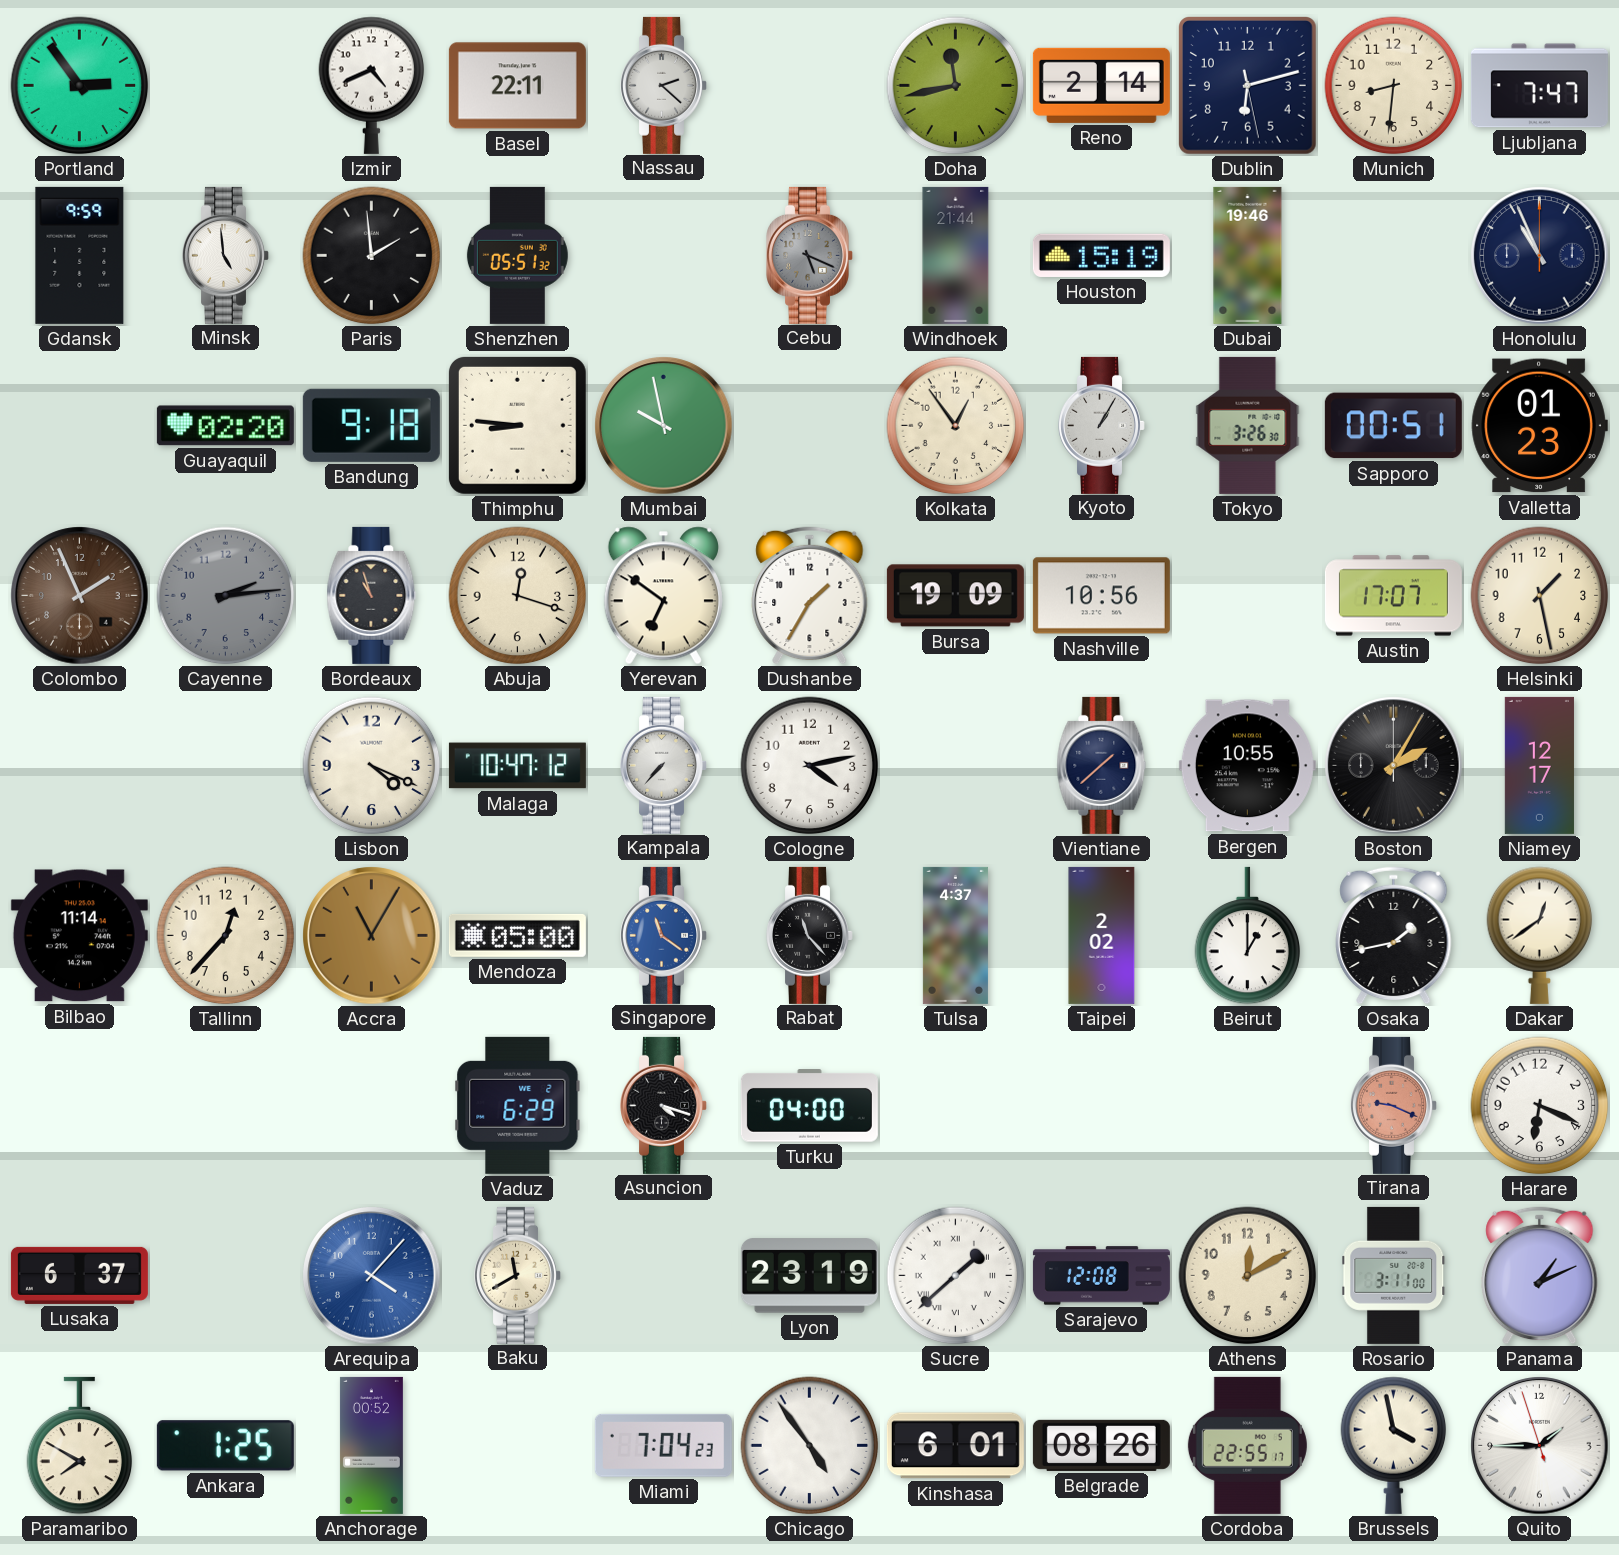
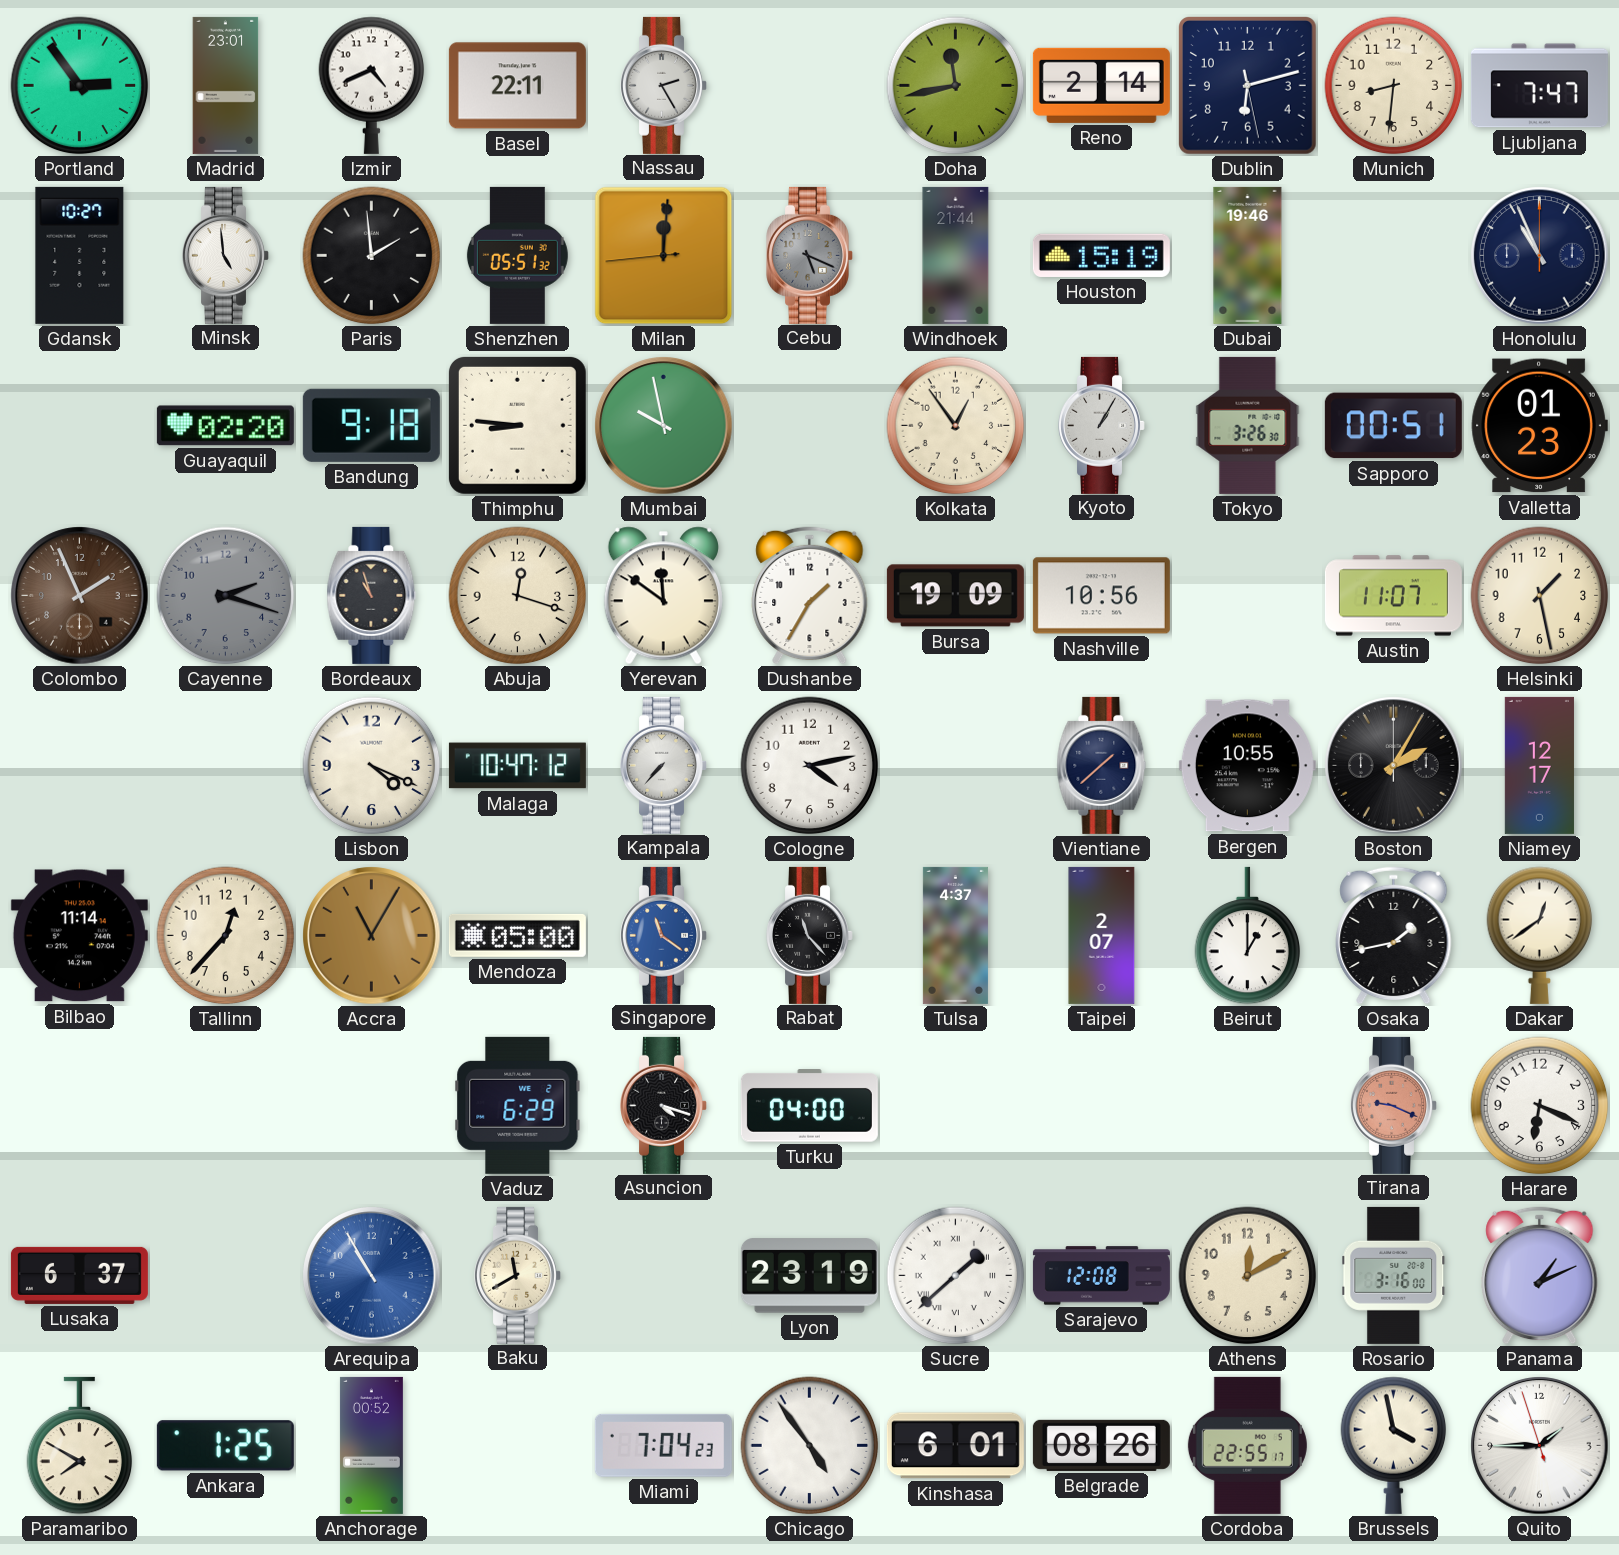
Madrid: none -> 23:01
Nassau: 2:22 -> 2:25
Gdansk: 9:59 -> 10:27
Milan: none -> 12:00
Cayenne: 2:14 -> 2:18
Yerevan: 6:51 -> 11:51
Austin: 17:07 -> 11:07
Taipei: 2:02 -> 2:07
Arequipa: 4:07 -> 10:55
Rosario: 3:11 -> 3:16
